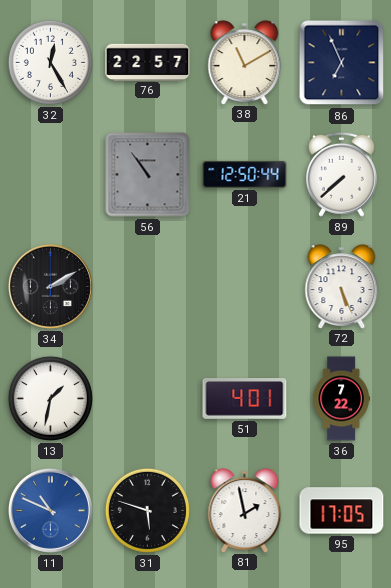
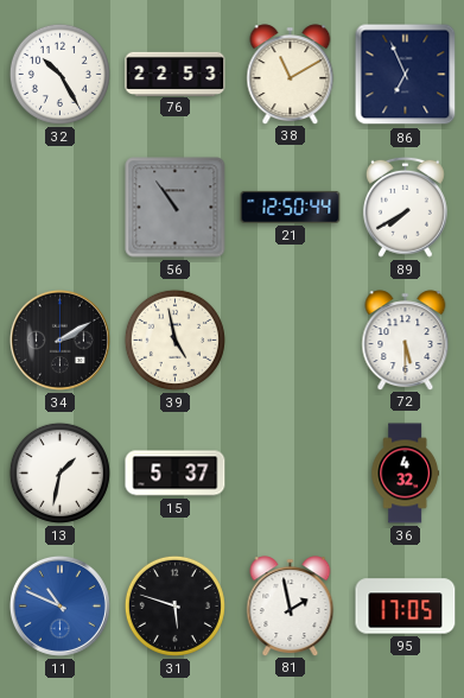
32: 12:25 -> 10:25
76: 22:57 -> 22:53
89: 7:38 -> 7:40
39: none -> 4:58
72: 5:26 -> 5:30
15: none -> 5:37
51: 4:01 -> none
36: 7:22 -> 4:32
